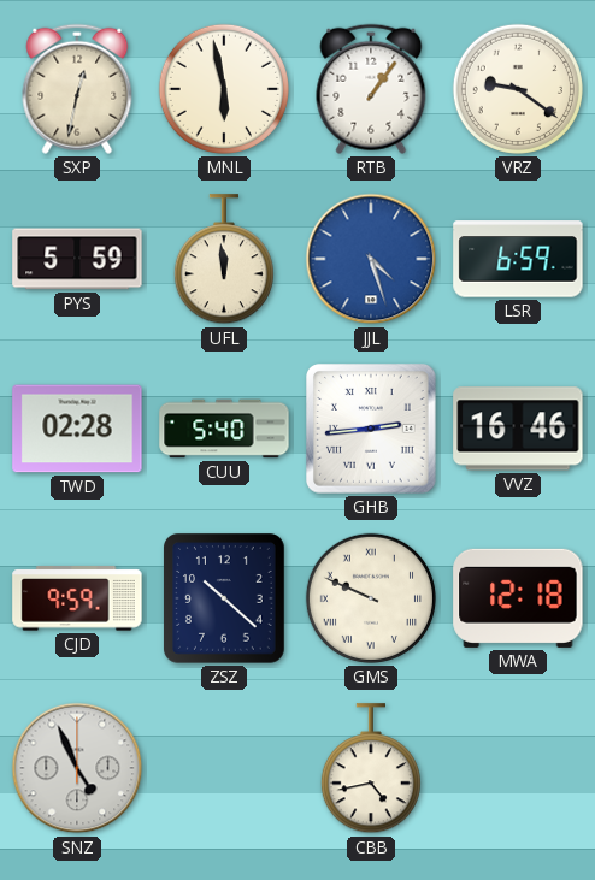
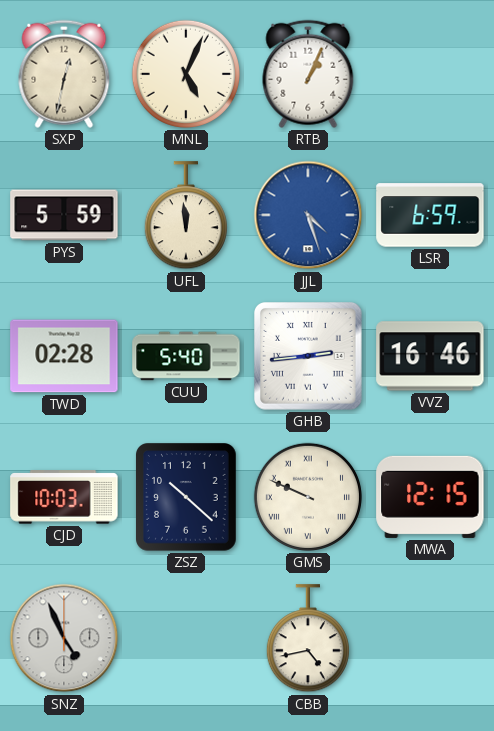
MNL: 5:58 -> 5:04
RTB: 1:06 -> 1:04
VRZ: 9:21 -> none
CJD: 9:59 -> 10:03
MWA: 12:18 -> 12:15
